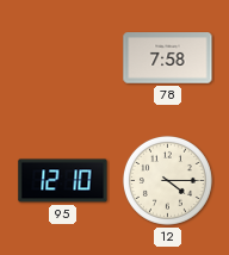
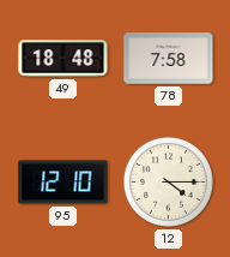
49: none -> 18:48
